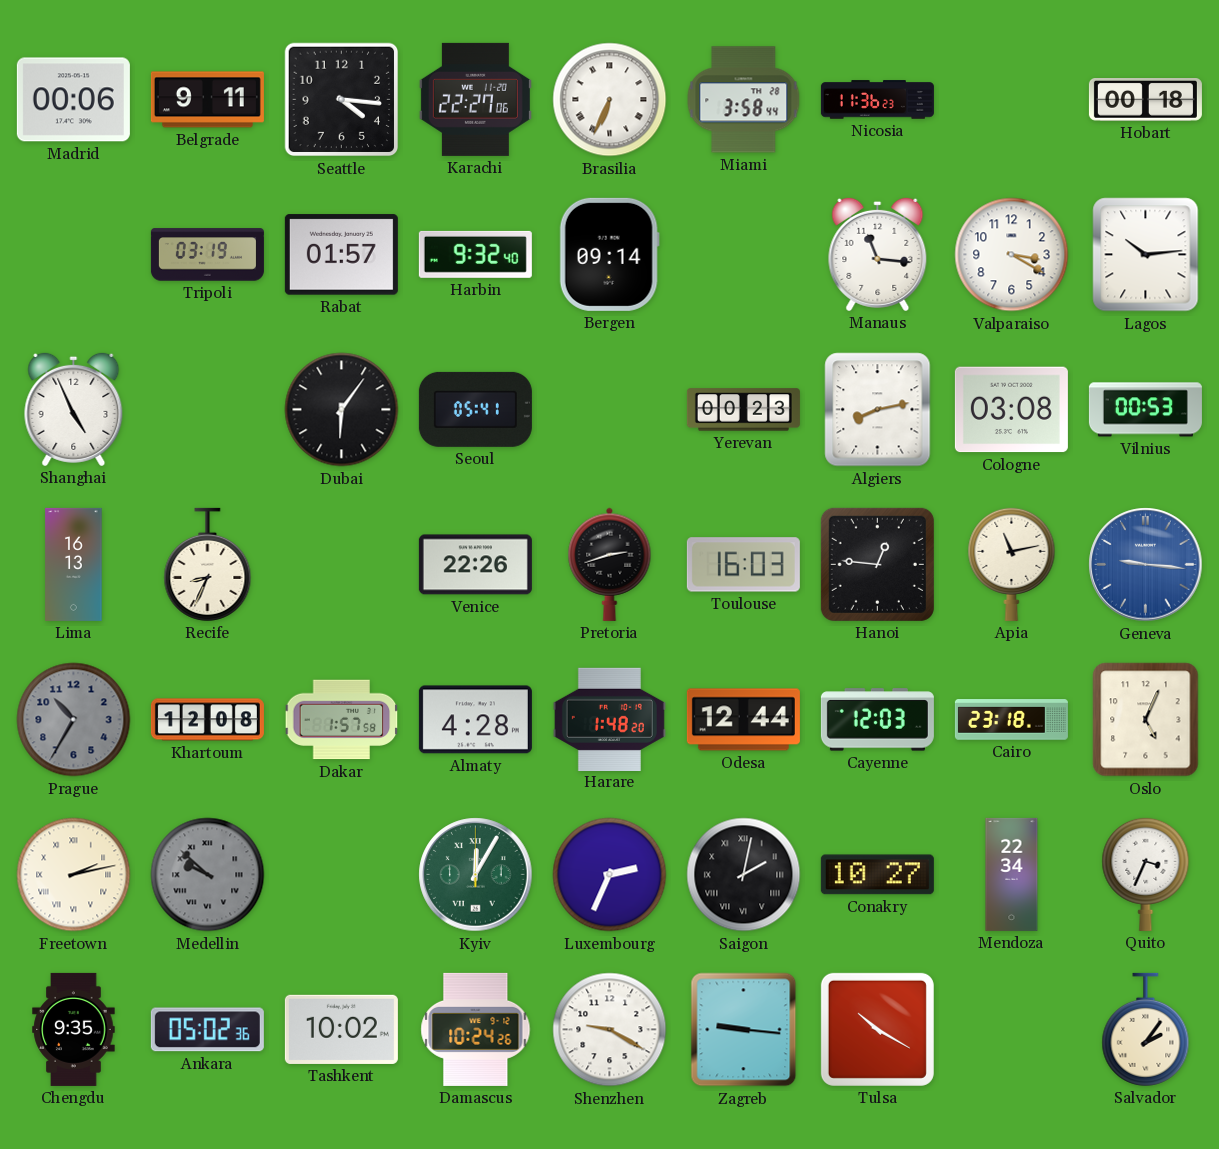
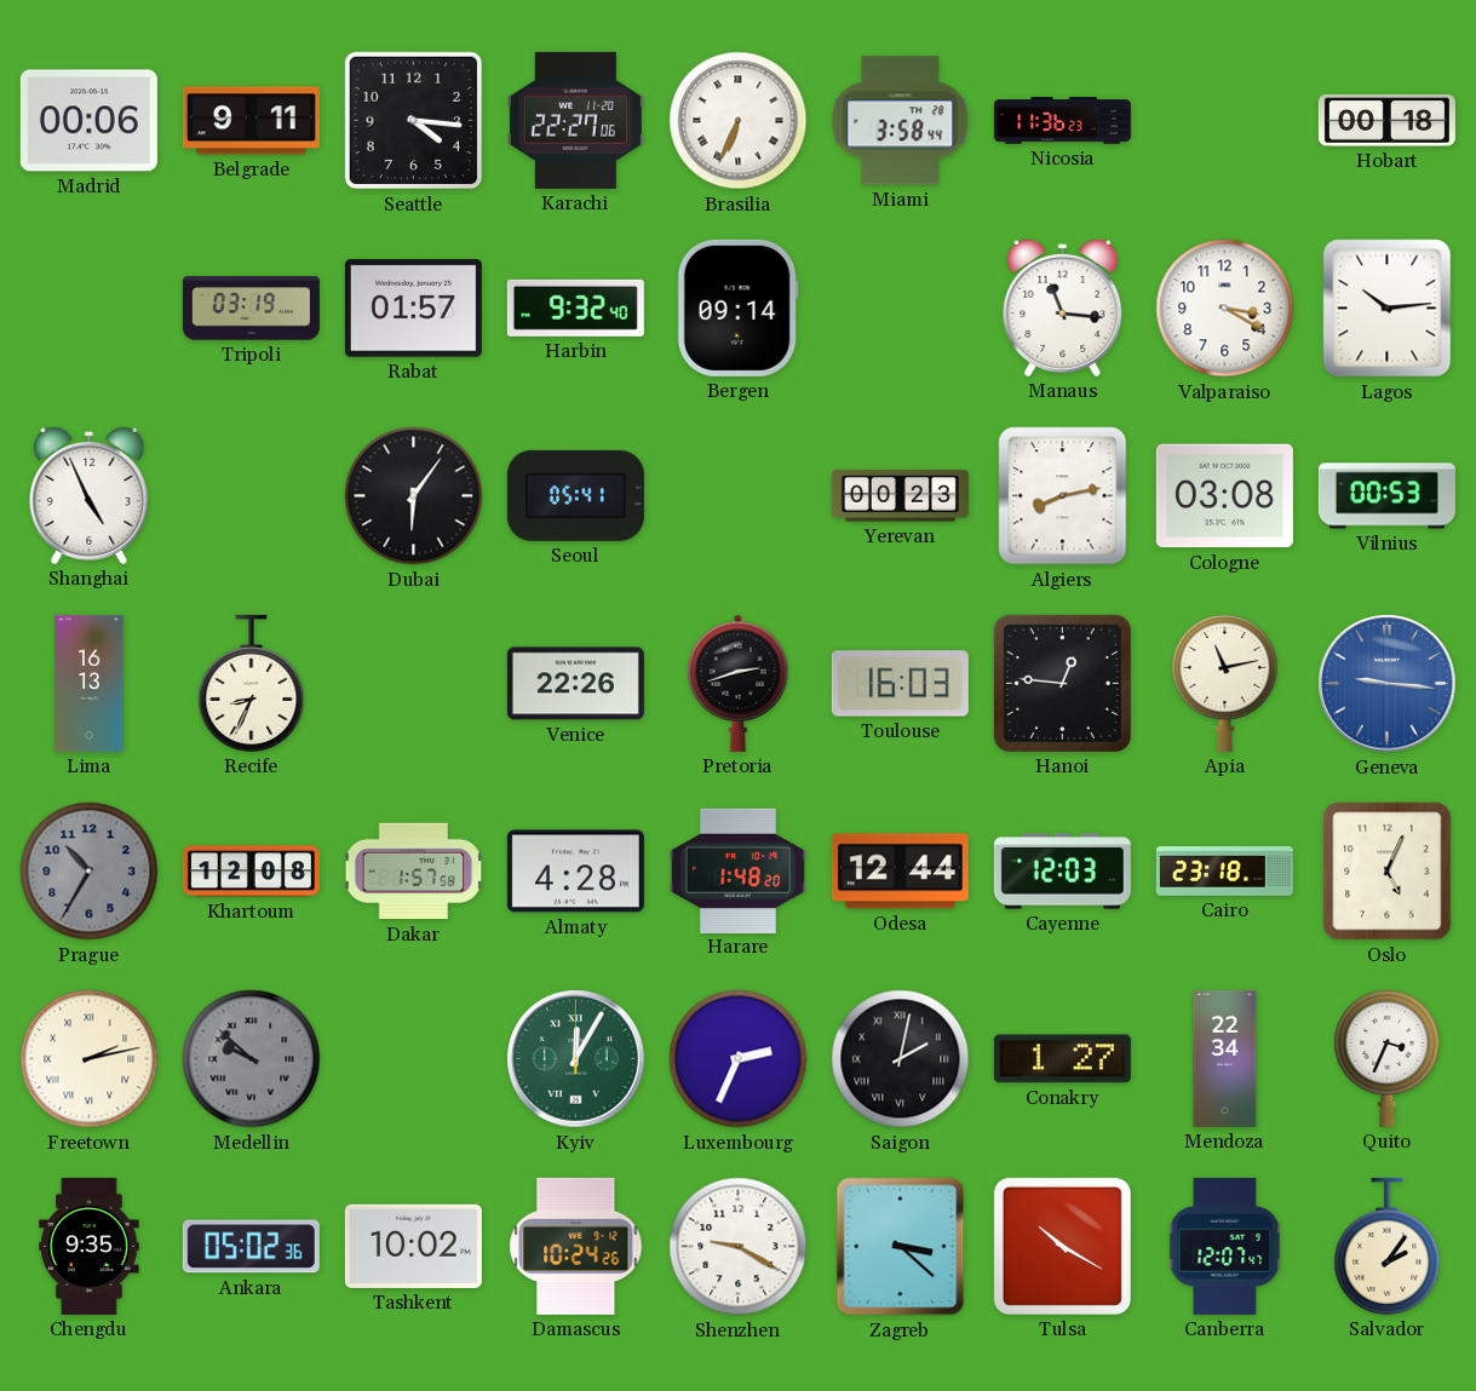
Conakry: 10:27 -> 1:27
Zagreb: 9:16 -> 3:22
Canberra: none -> 12:07
